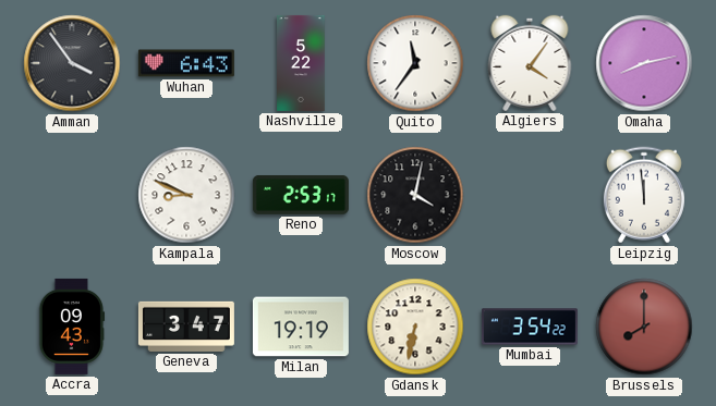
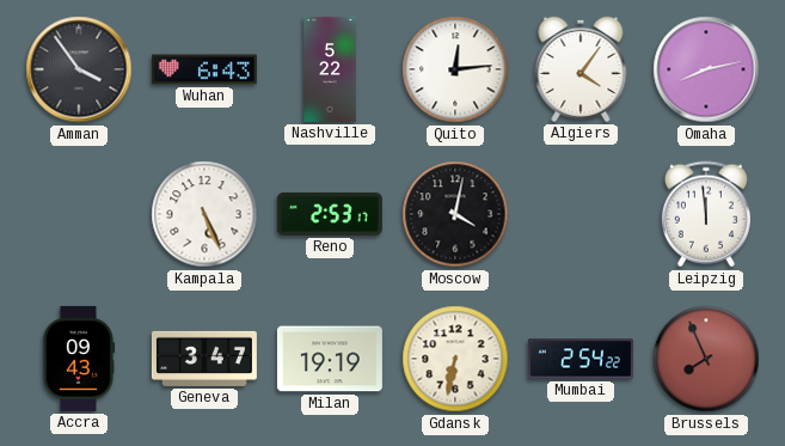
Quito: 11:36 -> 12:14
Kampala: 8:49 -> 5:26
Mumbai: 3:54 -> 2:54
Brussels: 8:00 -> 7:56
